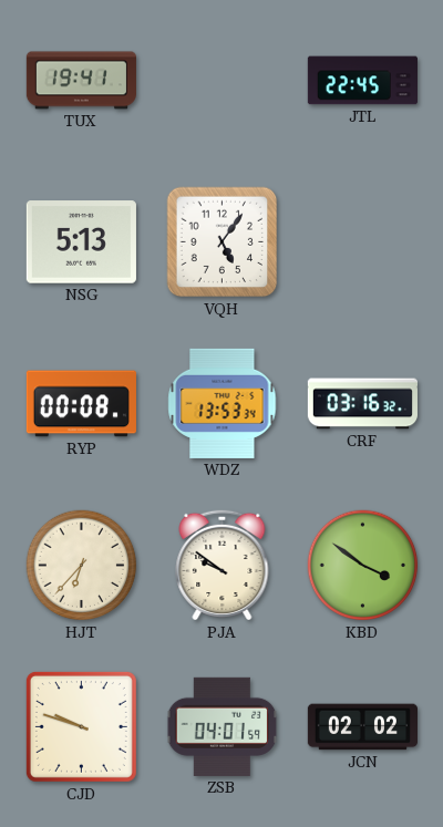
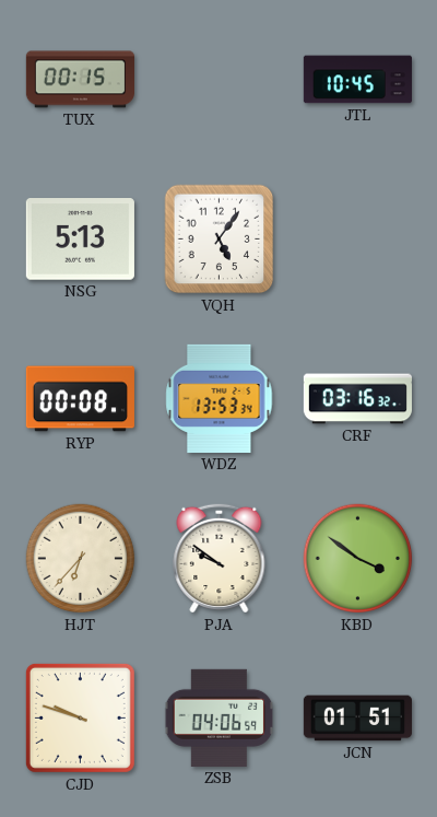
TUX: 19:41 -> 00:15
JTL: 22:45 -> 10:45
ZSB: 04:01 -> 04:06
JCN: 02:02 -> 01:51
